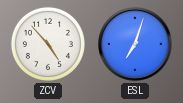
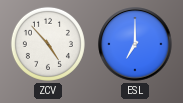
ESL: 7:03 -> 7:00
